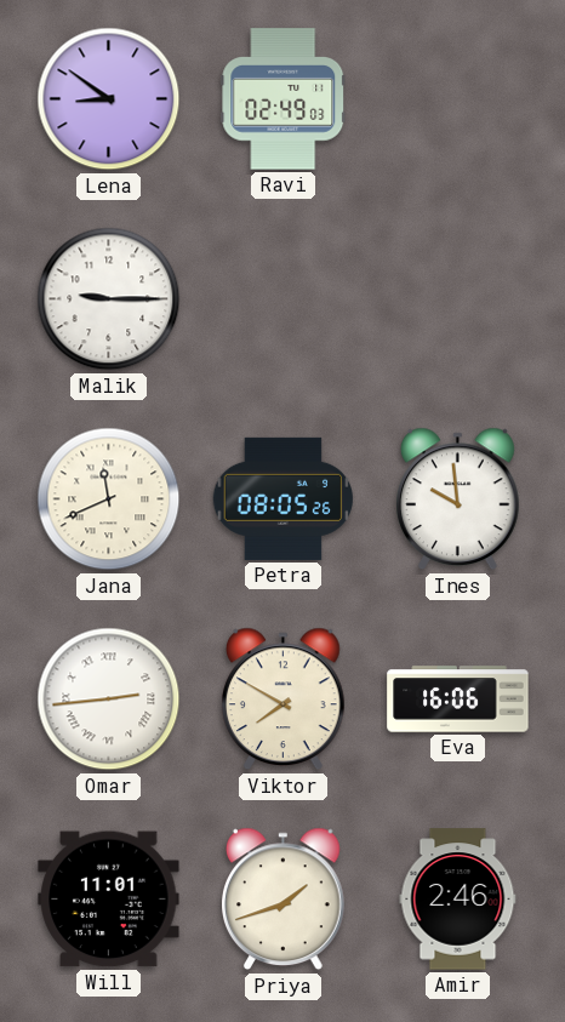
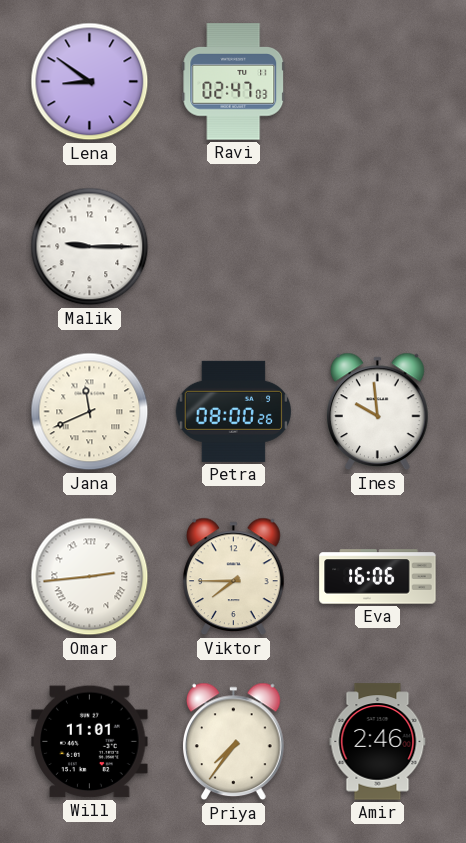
Ravi: 02:49 -> 02:47
Petra: 08:05 -> 08:00
Viktor: 7:50 -> 7:45
Priya: 1:42 -> 7:36
